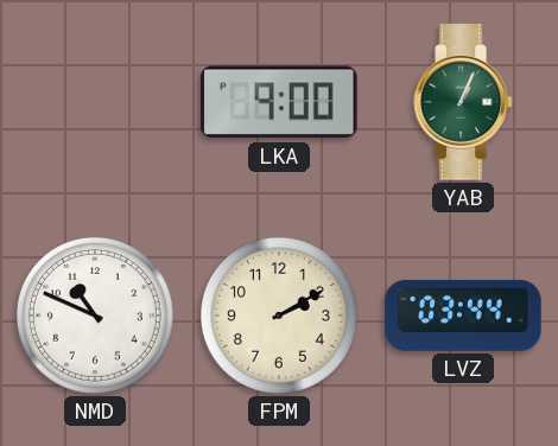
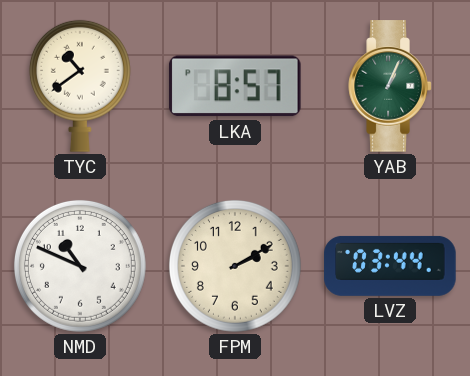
TYC: none -> 10:39
LKA: 9:00 -> 8:57
